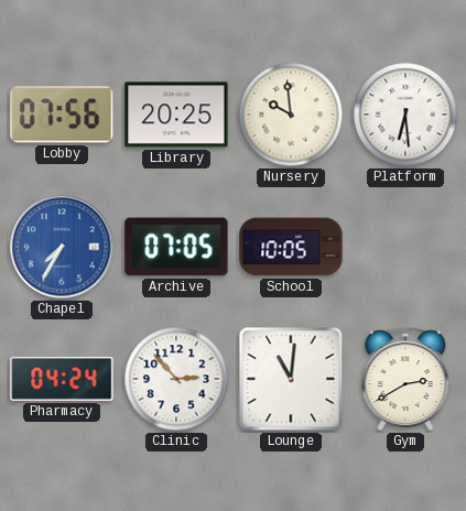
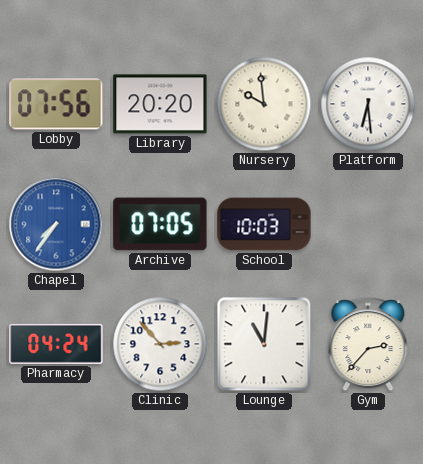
Library: 20:25 -> 20:20
Chapel: 7:35 -> 7:36
School: 10:05 -> 10:03
Gym: 2:40 -> 2:37
